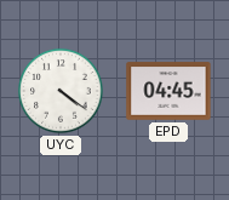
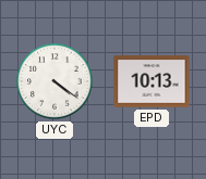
EPD: 04:45 -> 10:13
